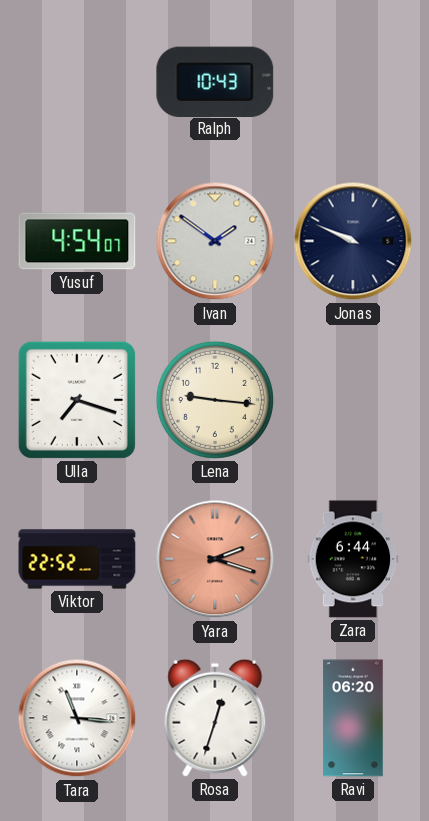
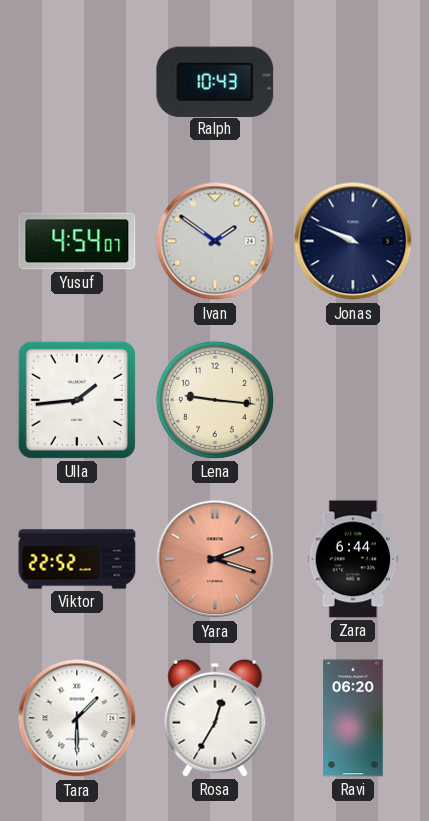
Ulla: 7:18 -> 1:44
Tara: 11:16 -> 1:30
Rosa: 12:33 -> 12:35
